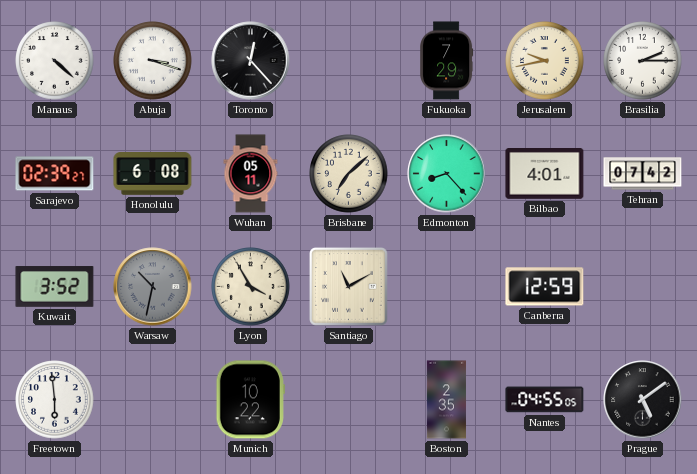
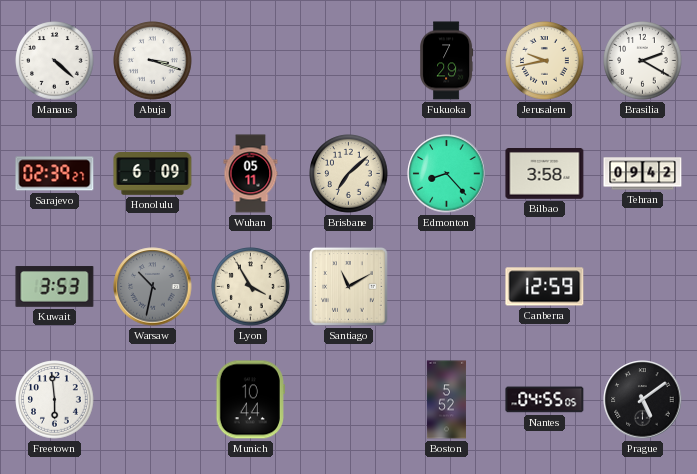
Toronto: 12:23 -> none
Brasilia: 2:15 -> 2:20
Honolulu: 6:08 -> 6:09
Bilbao: 4:01 -> 3:58
Tehran: 07:42 -> 09:42
Kuwait: 3:52 -> 3:53
Munich: 10:22 -> 10:44
Boston: 2:35 -> 5:52
